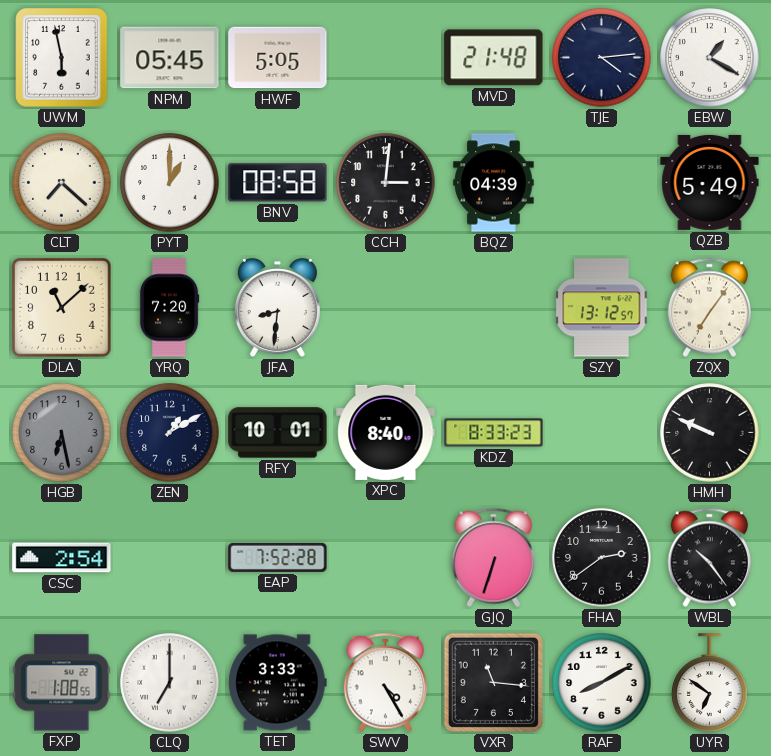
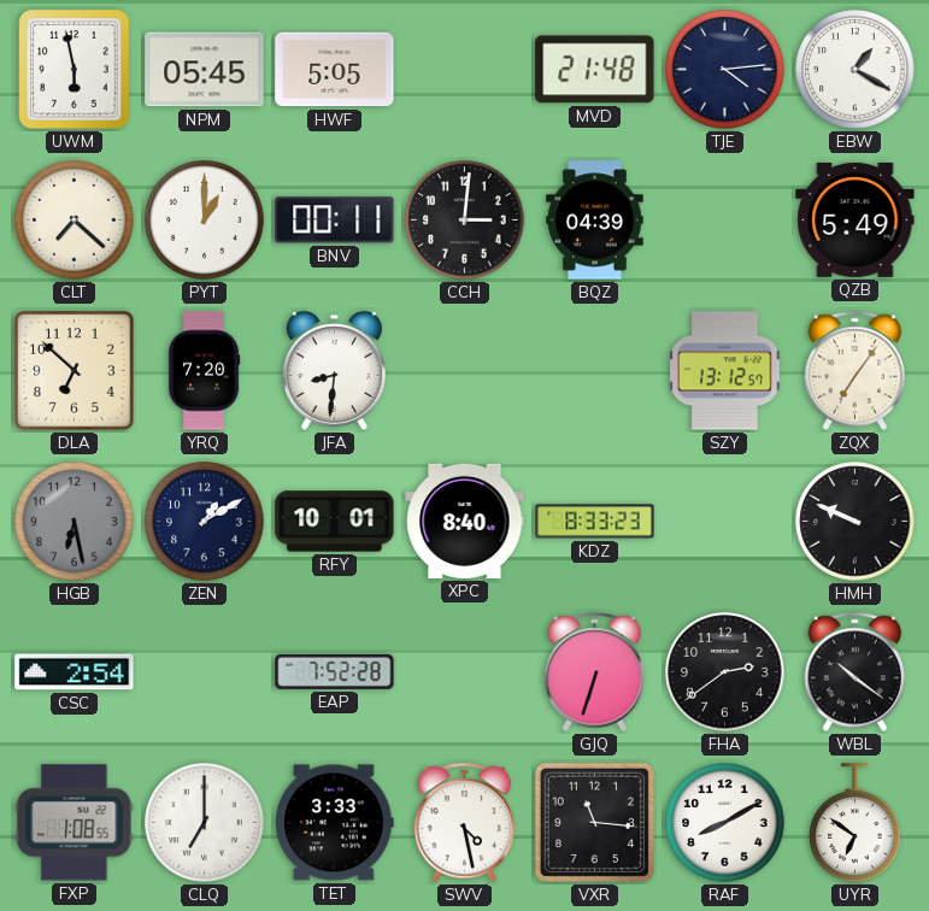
BNV: 08:58 -> 00:11
DLA: 11:08 -> 6:52
WBL: 10:24 -> 10:21
SWV: 4:25 -> 4:28
